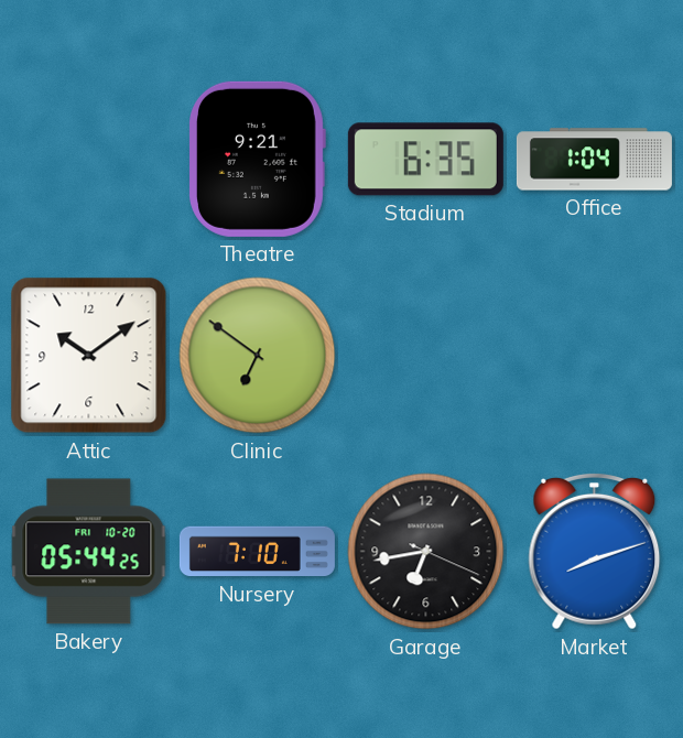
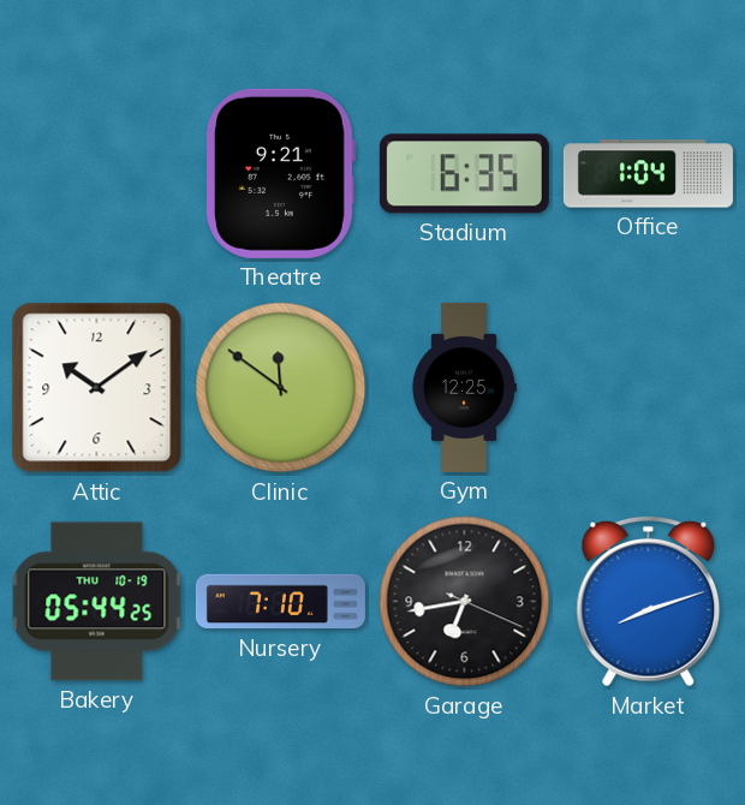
Clinic: 6:51 -> 11:51
Gym: none -> 12:25
Bakery date: FRI 10-20 -> THU 10-19
